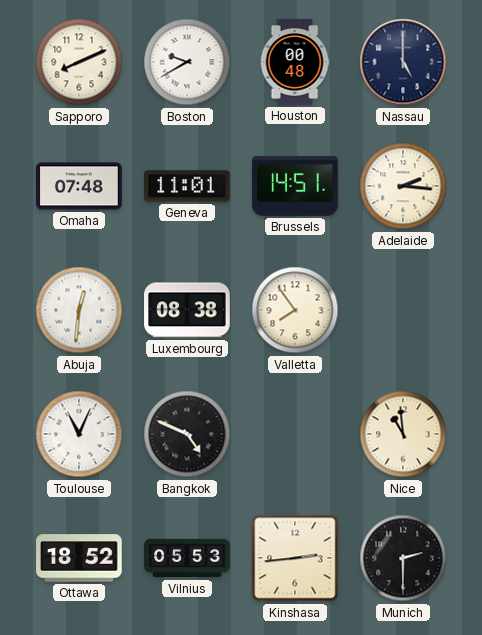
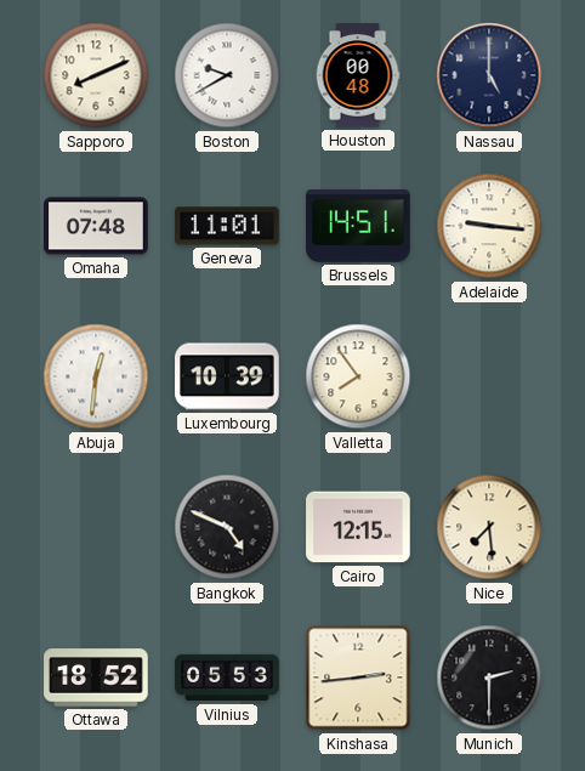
Adelaide: 2:16 -> 9:16
Luxembourg: 08:38 -> 10:39
Toulouse: 11:04 -> none
Cairo: none -> 12:15
Nice: 10:59 -> 7:29
